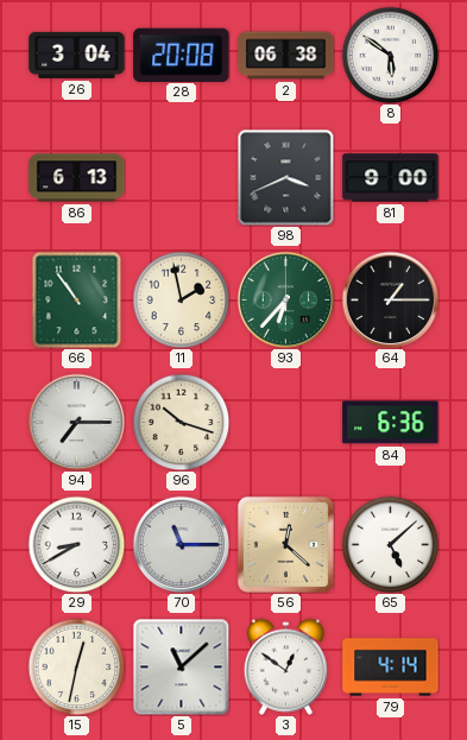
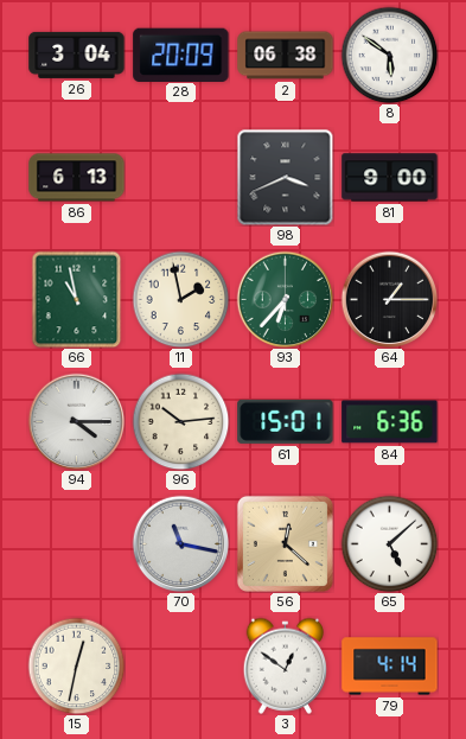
28: 20:08 -> 20:09
66: 10:54 -> 10:58
94: 7:15 -> 4:15
96: 10:18 -> 10:14
61: none -> 15:01
29: 8:40 -> none
70: 11:15 -> 11:17
5: 11:08 -> none
